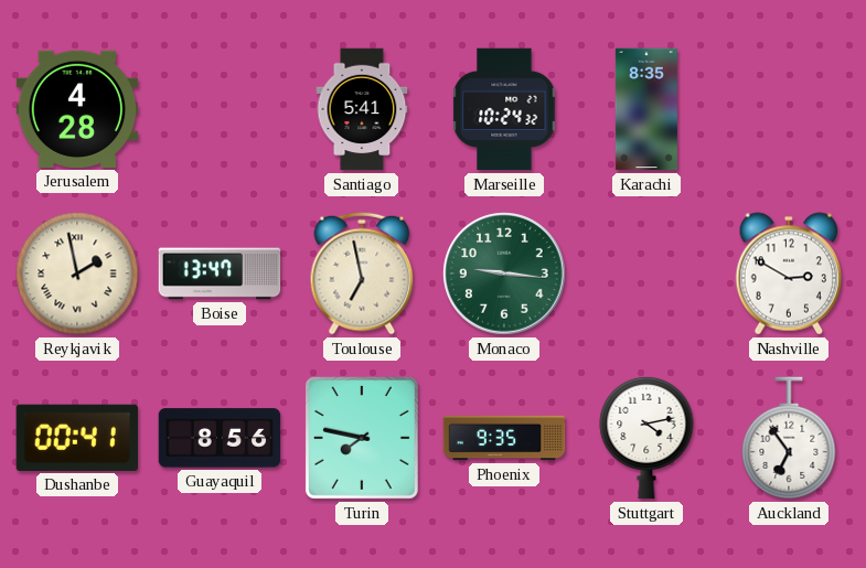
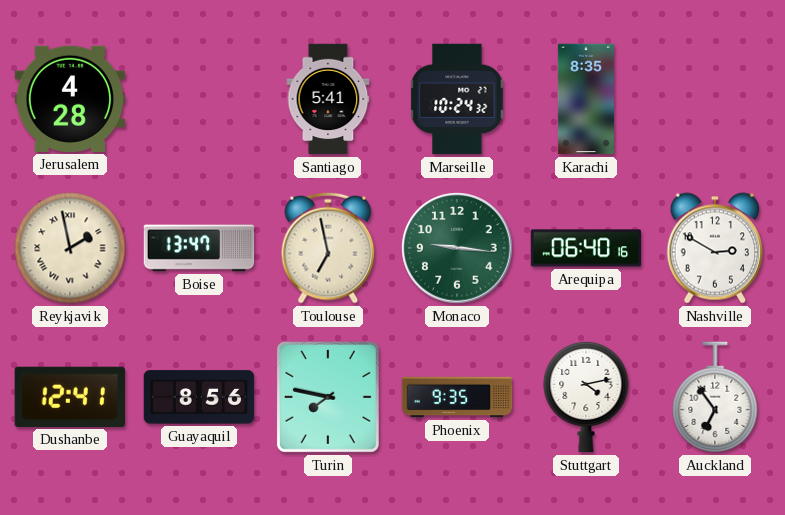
Arequipa: none -> 06:40
Dushanbe: 00:41 -> 12:41
